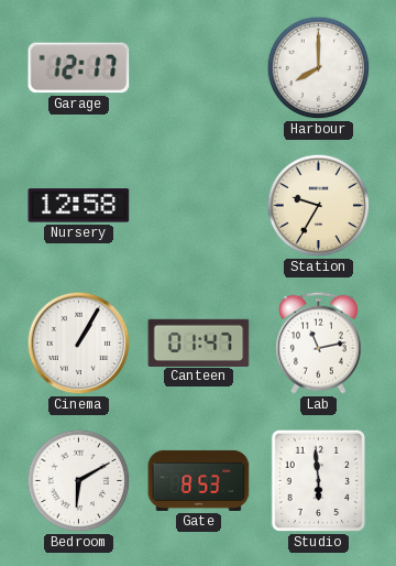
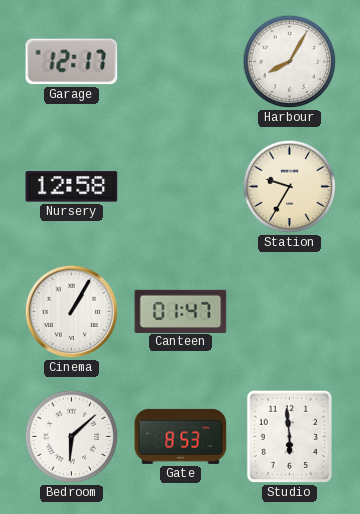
Harbour: 8:00 -> 8:05
Lab: 11:13 -> none
Bedroom: 6:10 -> 6:08
